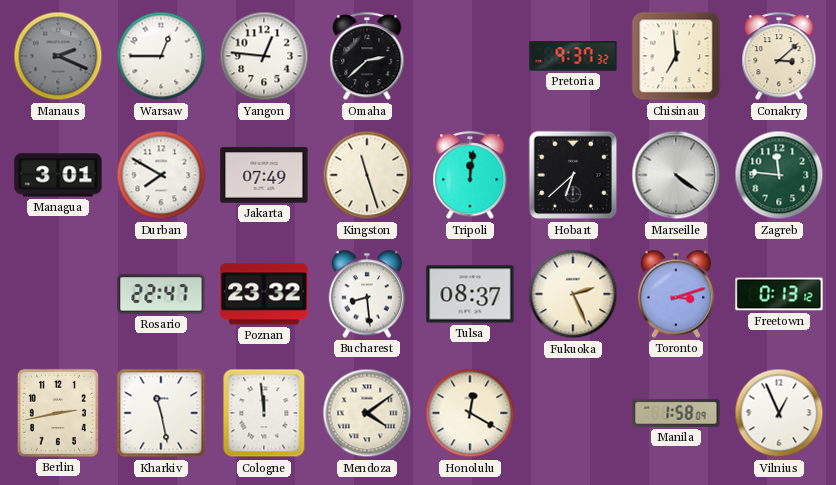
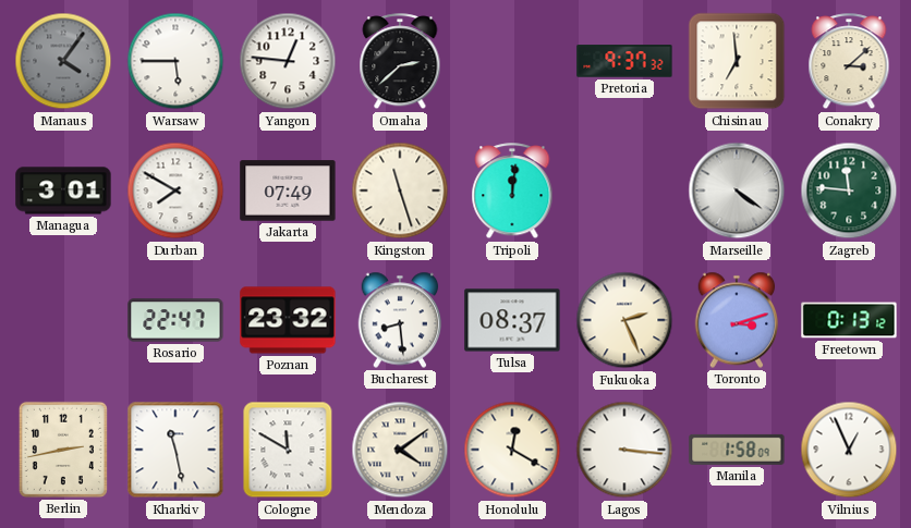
Manaus: 2:19 -> 4:06
Warsaw: 12:45 -> 5:45
Hobart: 6:38 -> none
Cologne: 11:59 -> 11:50
Lagos: none -> 3:16
